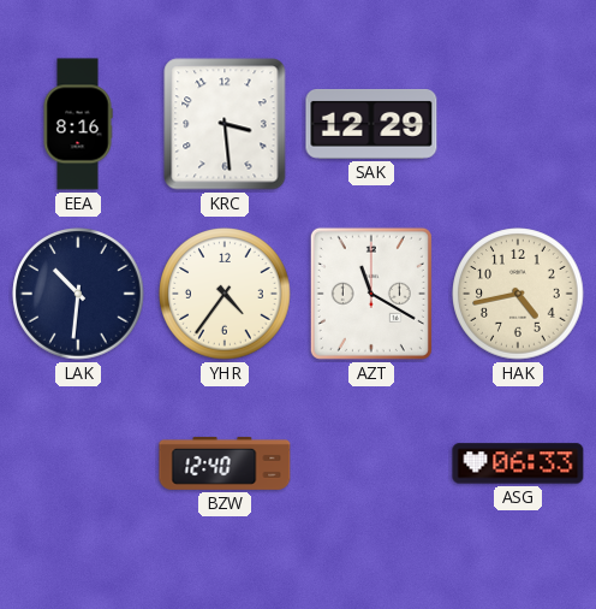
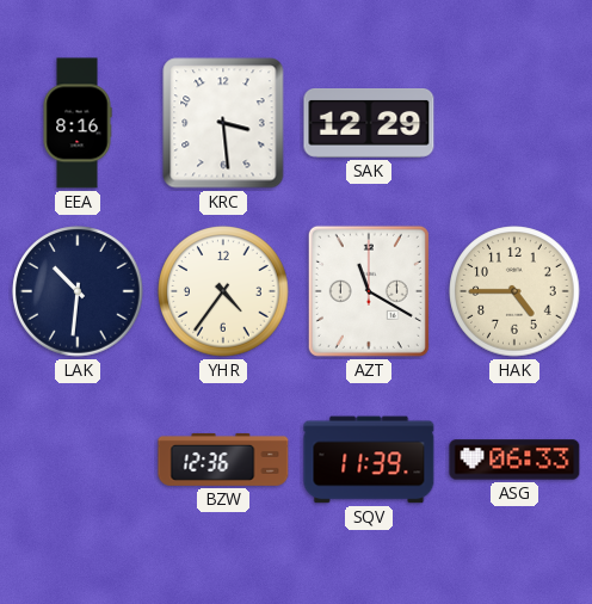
HAK: 4:43 -> 4:45
BZW: 12:40 -> 12:36
SQV: none -> 11:39
